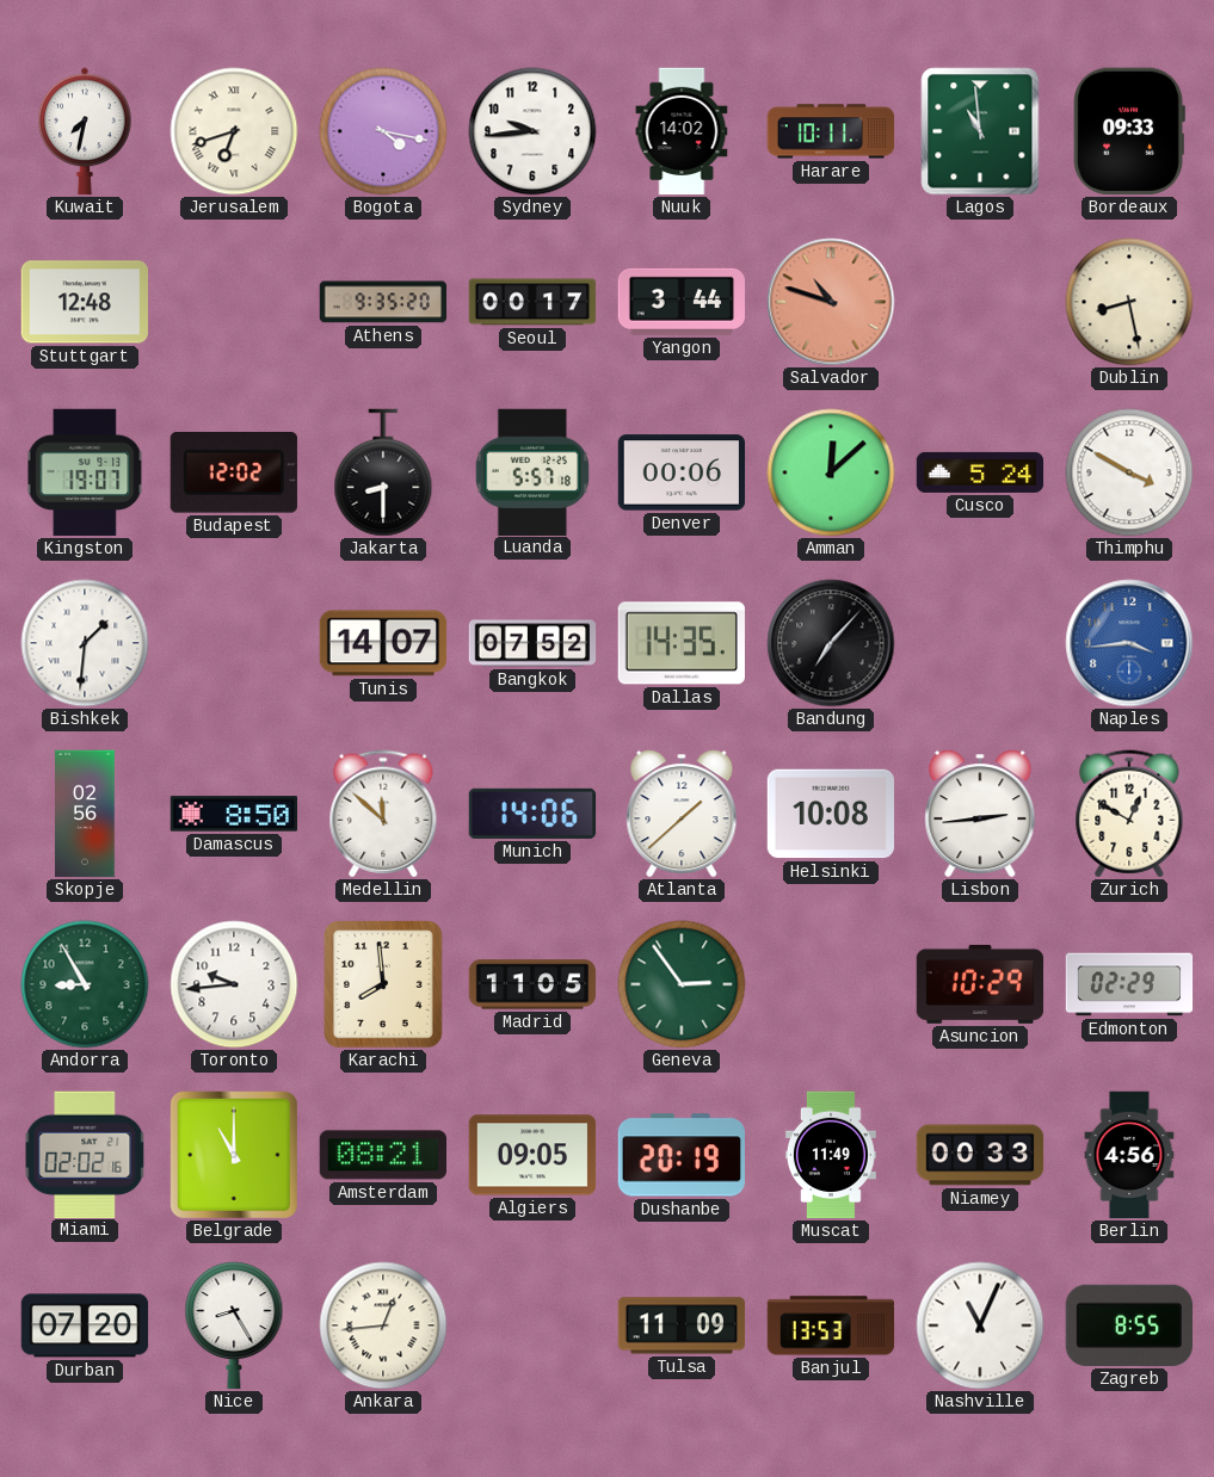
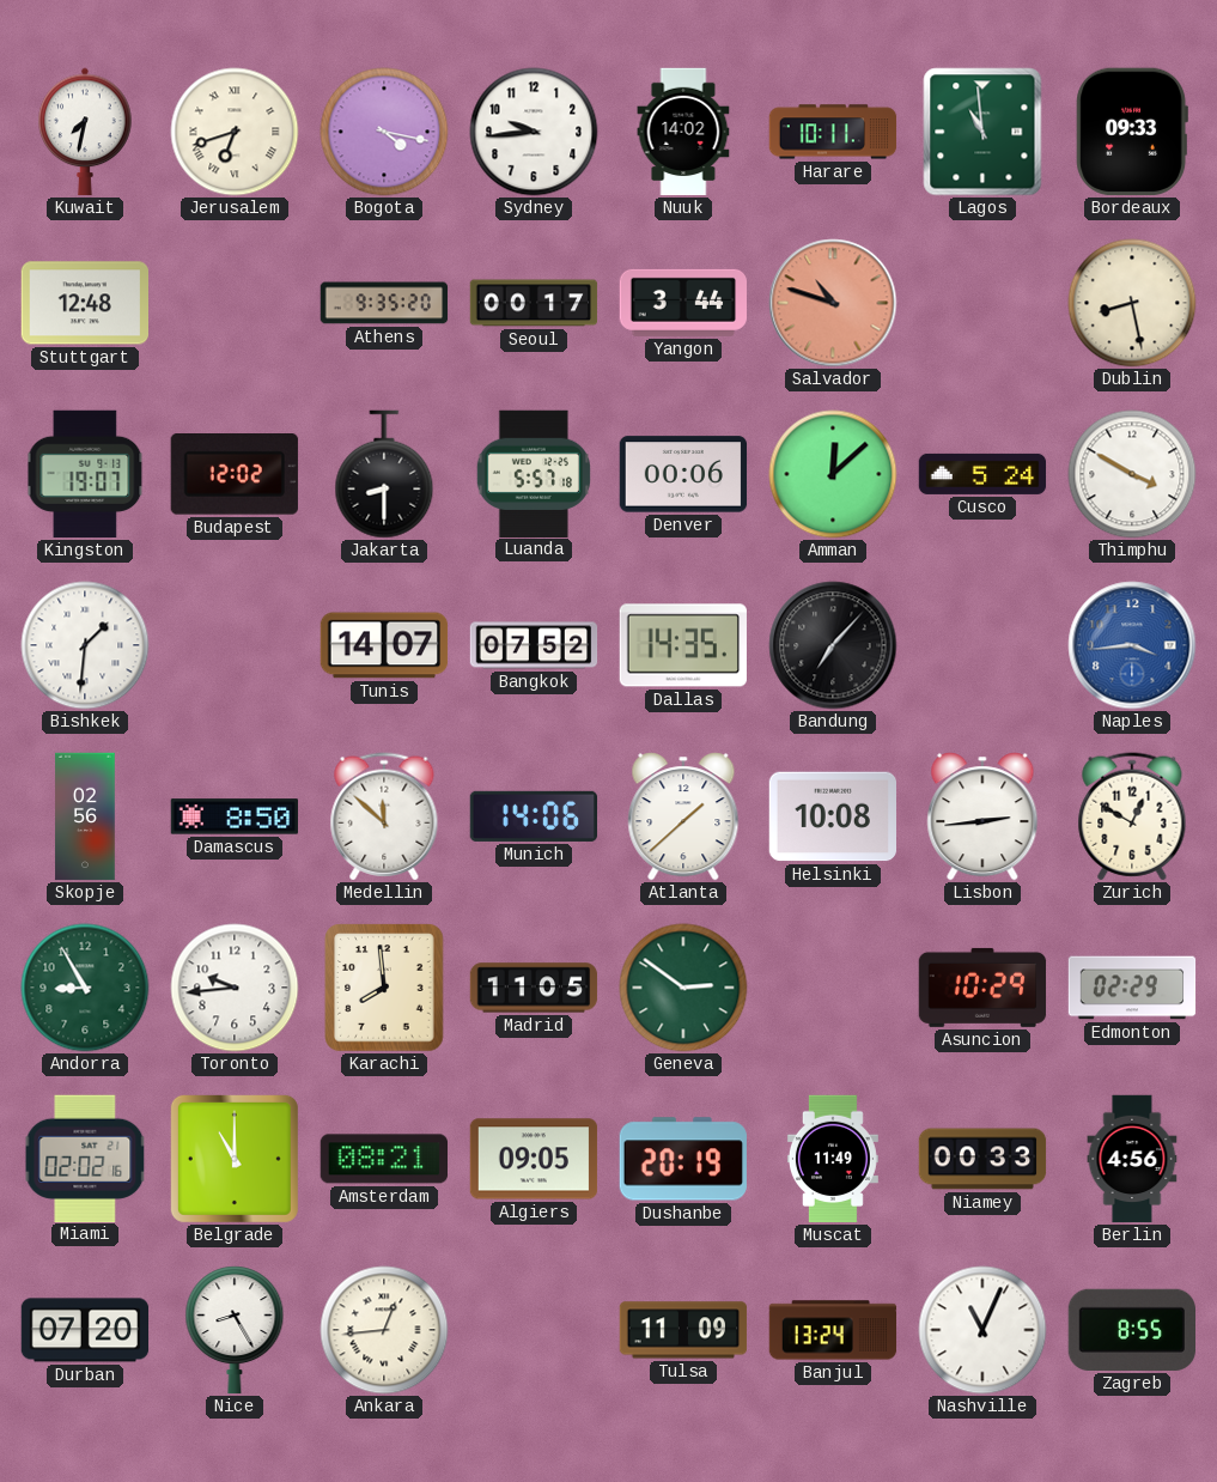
Geneva: 2:54 -> 2:51
Banjul: 13:53 -> 13:24
